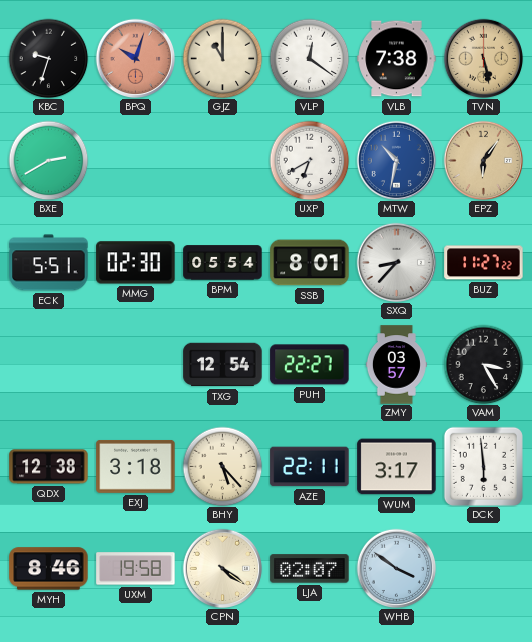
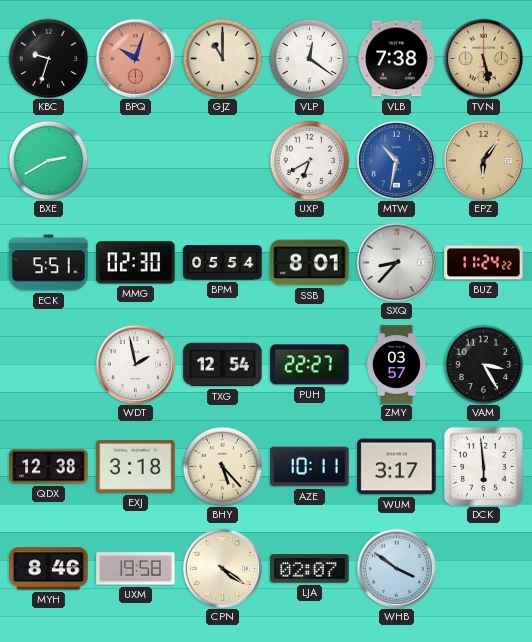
BUZ: 11:27 -> 11:24
WDT: none -> 1:58
AZE: 22:11 -> 10:11
